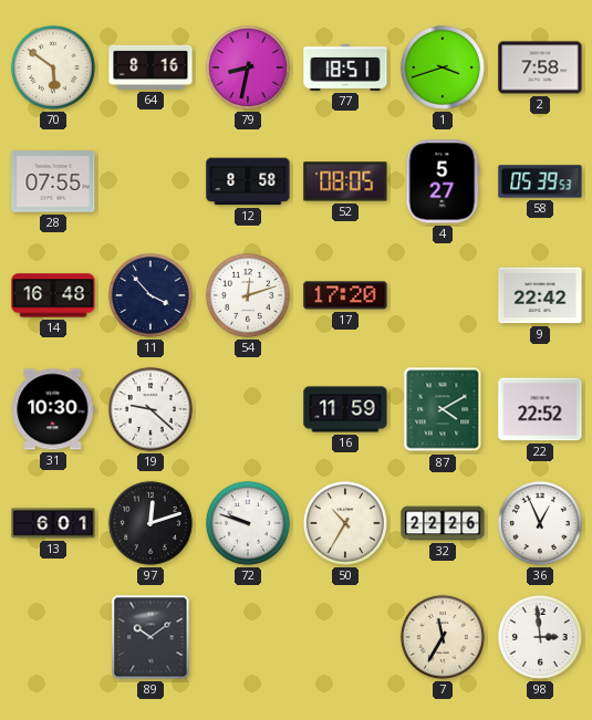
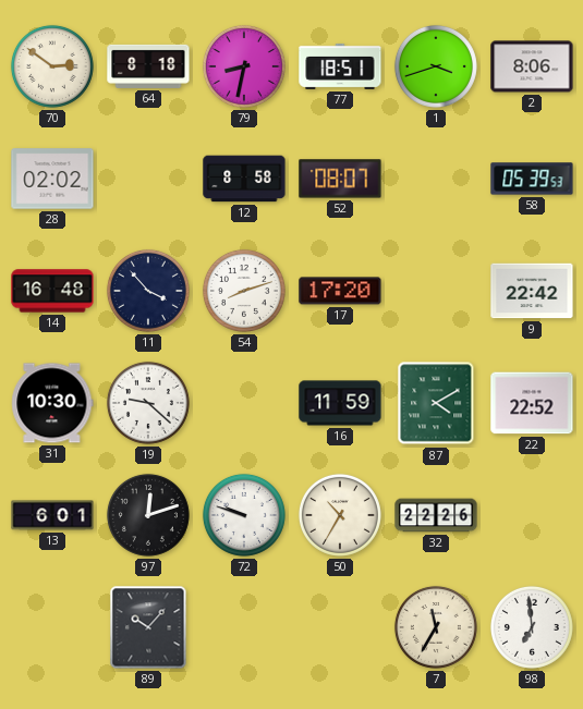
70: 5:51 -> 2:51
64: 8:16 -> 8:18
2: 7:58 -> 8:06
28: 07:55 -> 02:02
52: 08:05 -> 08:07
4: 5:27 -> none
54: 12:12 -> 8:12
36: 12:56 -> none
89: 10:09 -> 10:07
98: 2:59 -> 6:59
